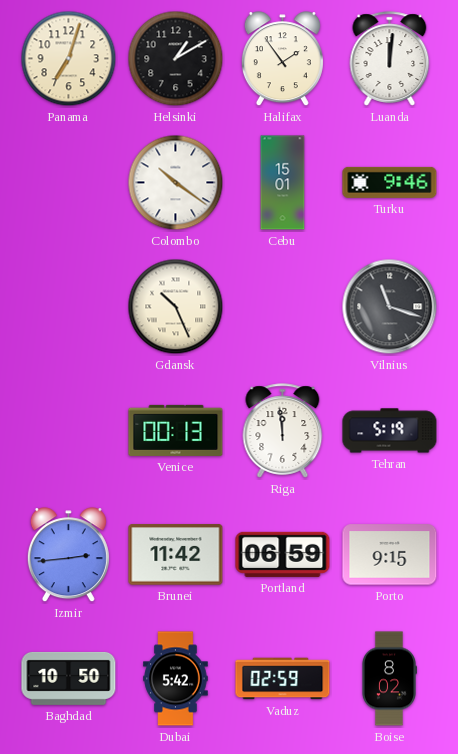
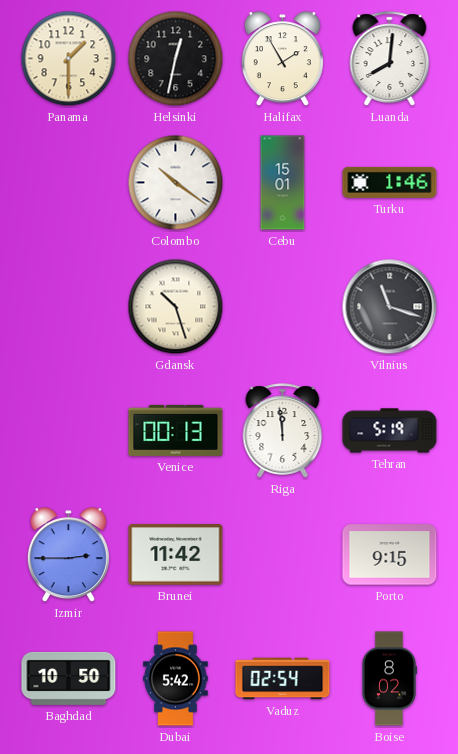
Panama: 7:03 -> 1:30
Helsinki: 1:10 -> 12:32
Halifax: 1:54 -> 1:55
Luanda: 12:01 -> 8:01
Turku: 9:46 -> 1:46
Gdansk: 10:26 -> 10:27
Izmir: 2:44 -> 2:45
Portland: 06:59 -> none
Vaduz: 02:59 -> 02:54
